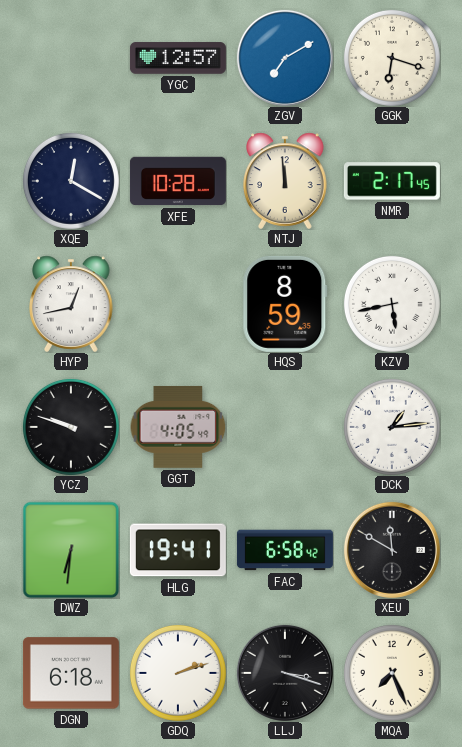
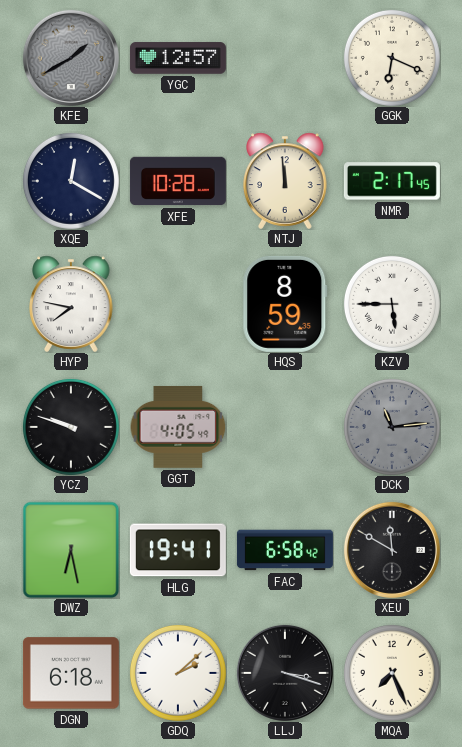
KFE: none -> 1:40
ZGV: 7:10 -> none
GGK: 6:18 -> 6:19
HYP: 12:43 -> 7:47
KZV: 5:43 -> 5:45
DCK: 1:14 -> 11:14
DCK dial: white -> grey
DWZ: 6:31 -> 6:28
GDQ: 2:12 -> 2:08
